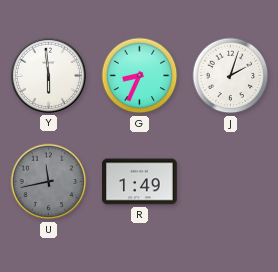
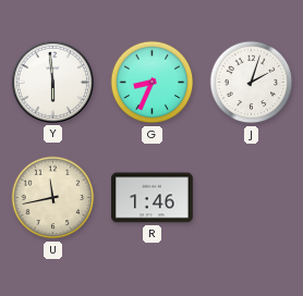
U dial: grey -> cream
R: 1:49 -> 1:46
